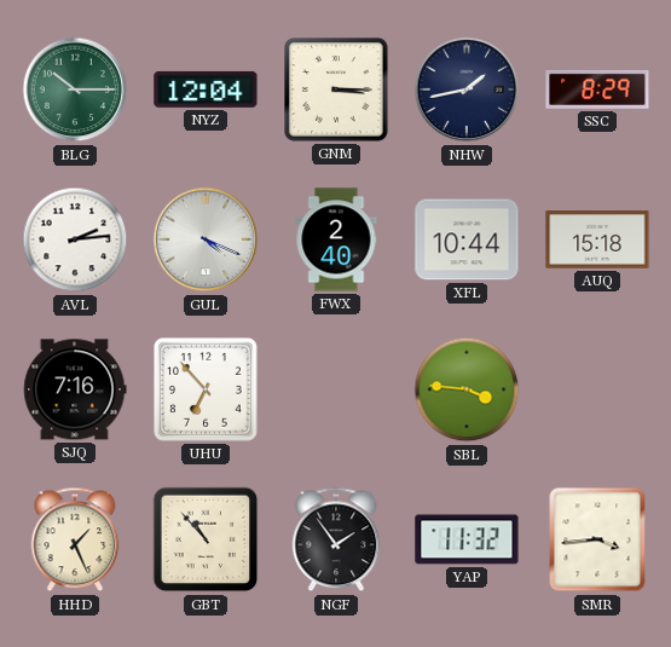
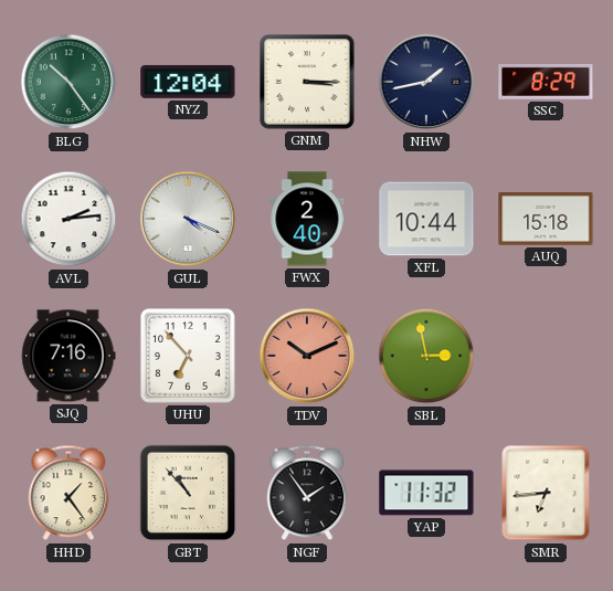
BLG: 10:15 -> 10:24
TDV: none -> 10:11
SBL: 3:46 -> 2:58
HHD: 1:26 -> 1:24
SMR: 3:44 -> 6:44
